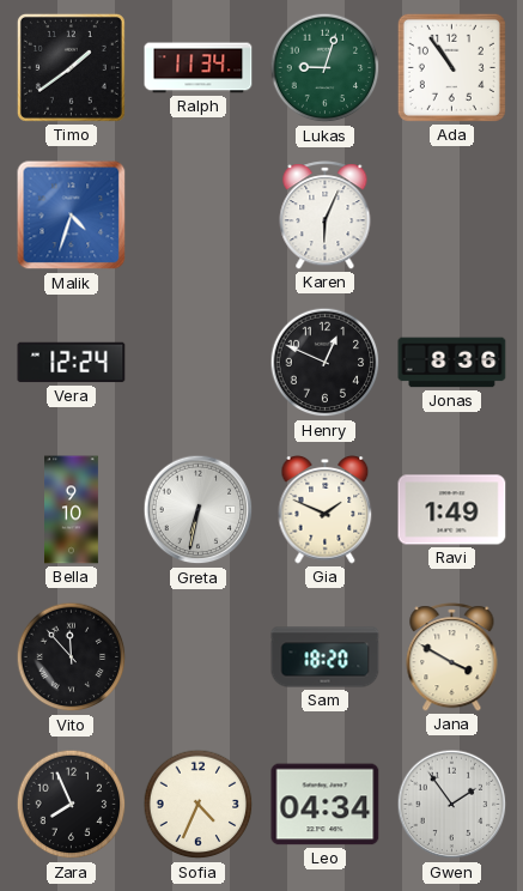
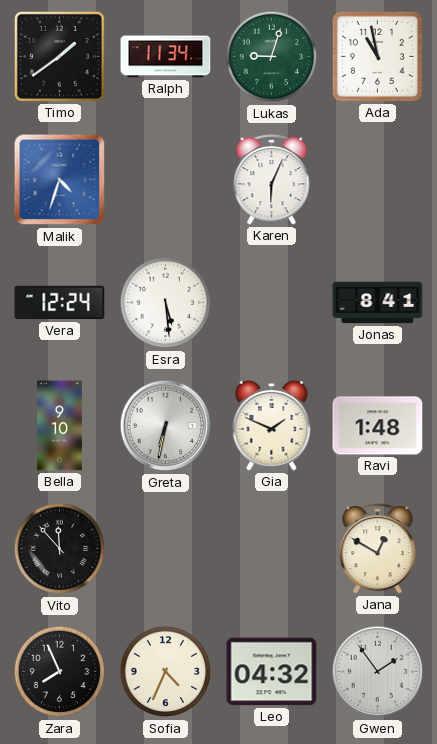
Ada: 10:54 -> 10:58
Esra: none -> 5:29
Henry: 12:49 -> none
Jonas: 8:36 -> 8:41
Ravi: 1:49 -> 1:48
Sam: 18:20 -> none
Jana: 3:50 -> 12:50
Leo: 04:34 -> 04:32
